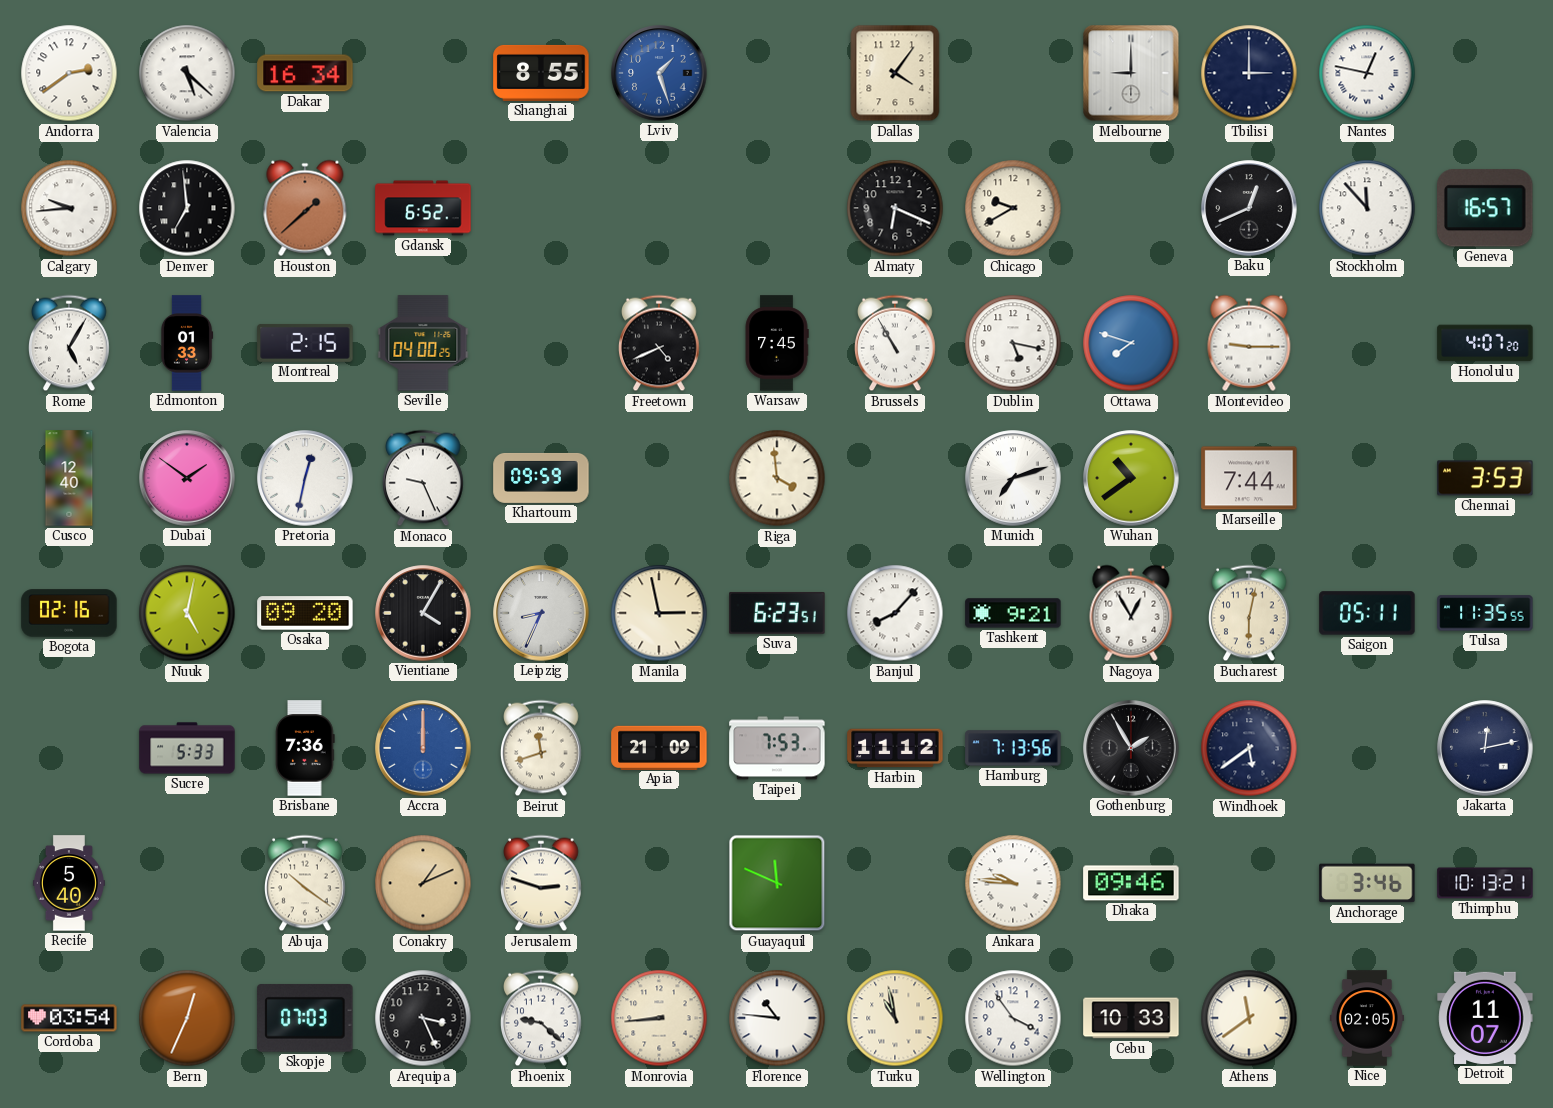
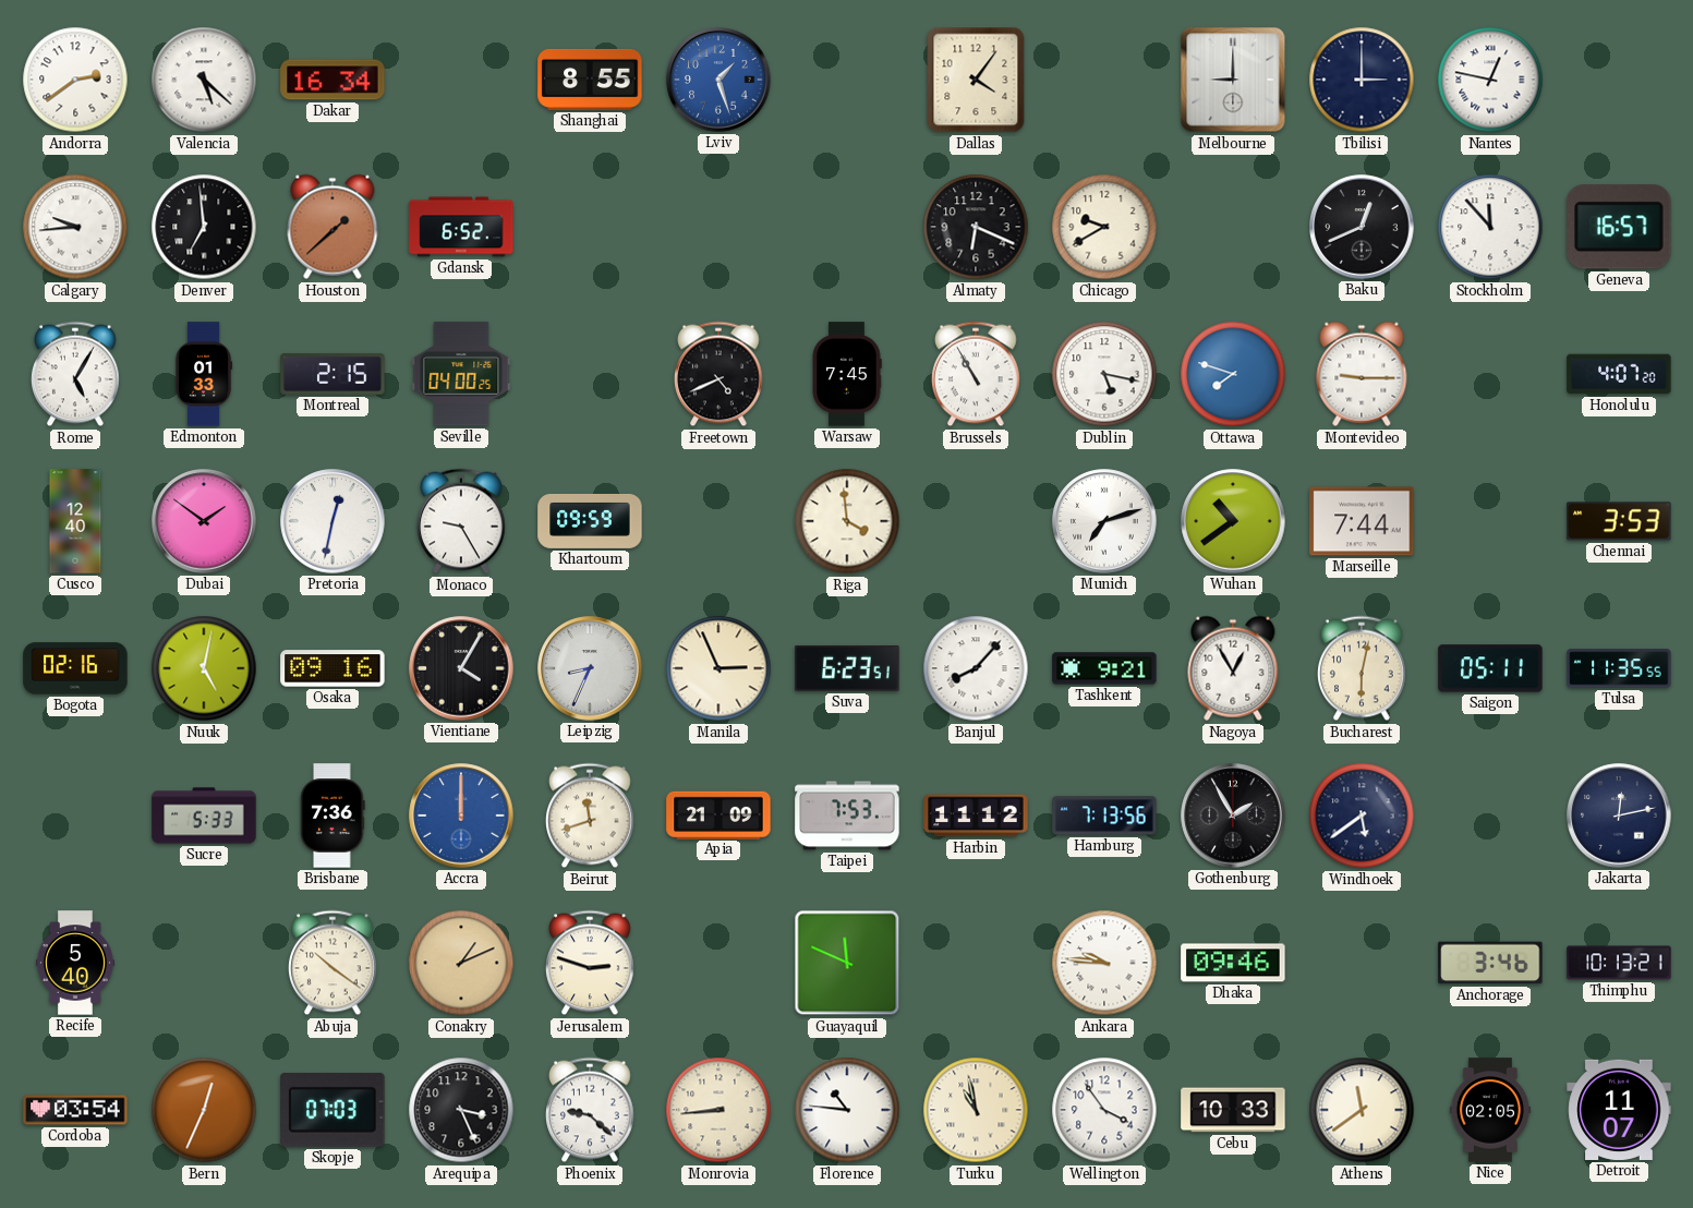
Monaco: 9:26 -> 9:25
Osaka: 09:20 -> 09:16
Manila: 2:58 -> 2:56
